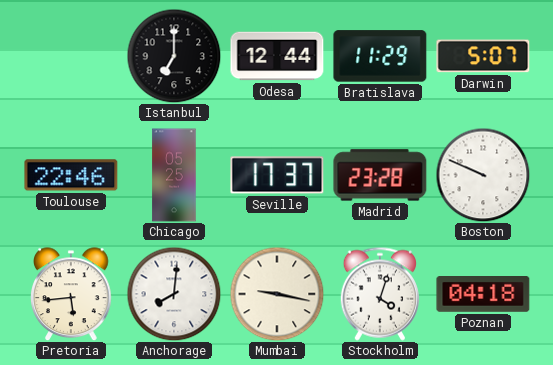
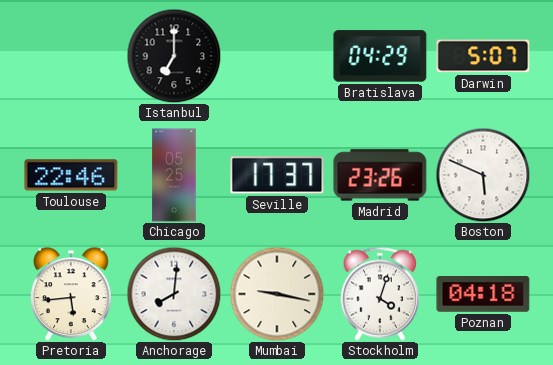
Odesa: 12:44 -> none
Bratislava: 11:29 -> 04:29
Madrid: 23:28 -> 23:26
Boston: 9:49 -> 5:49
